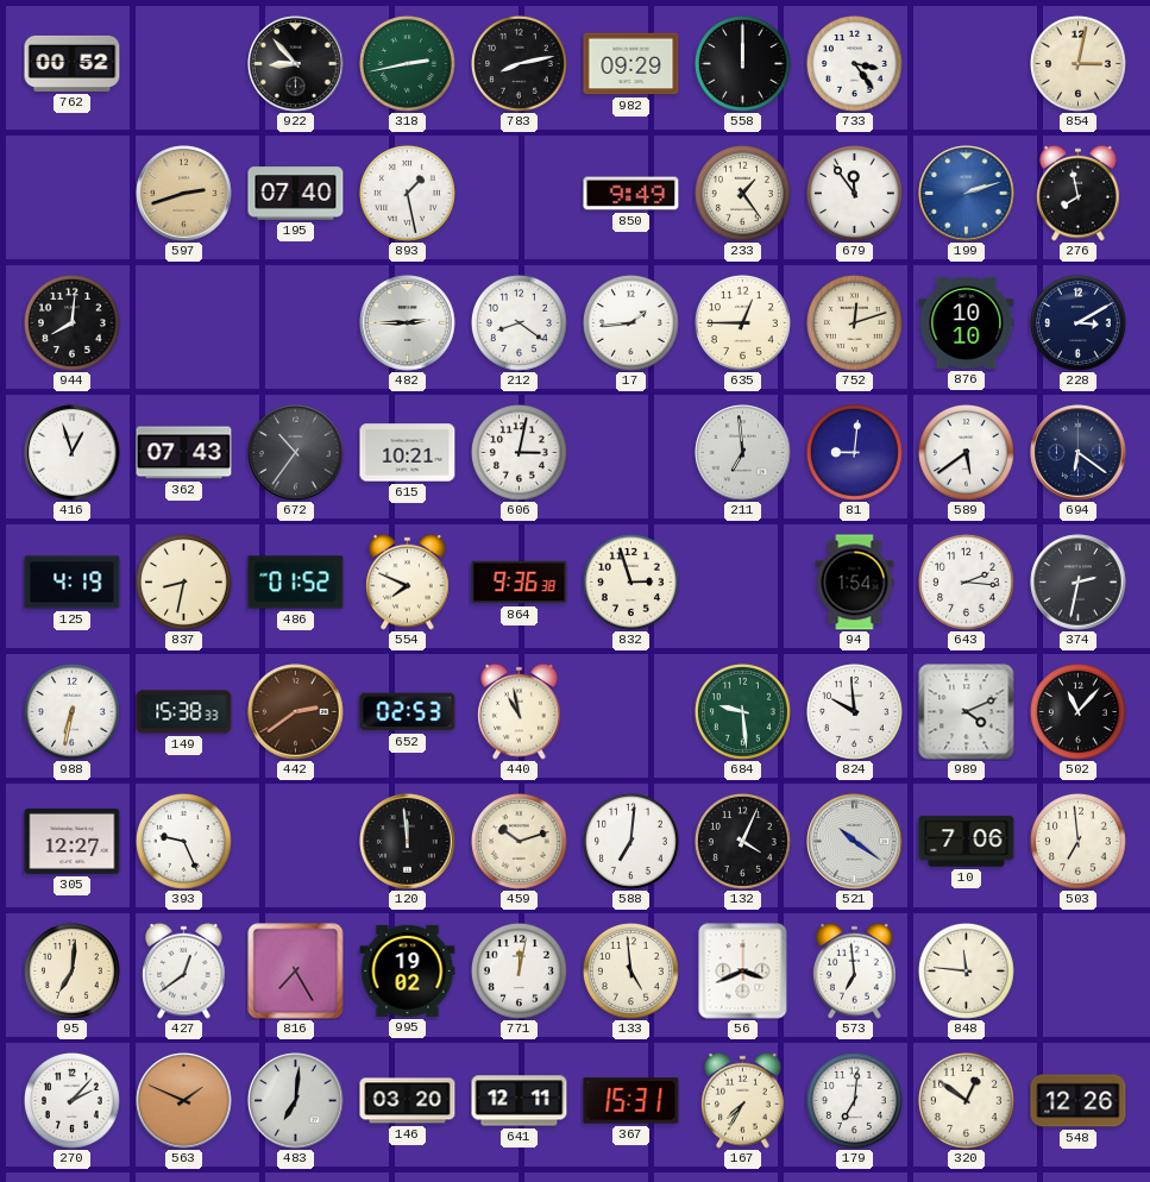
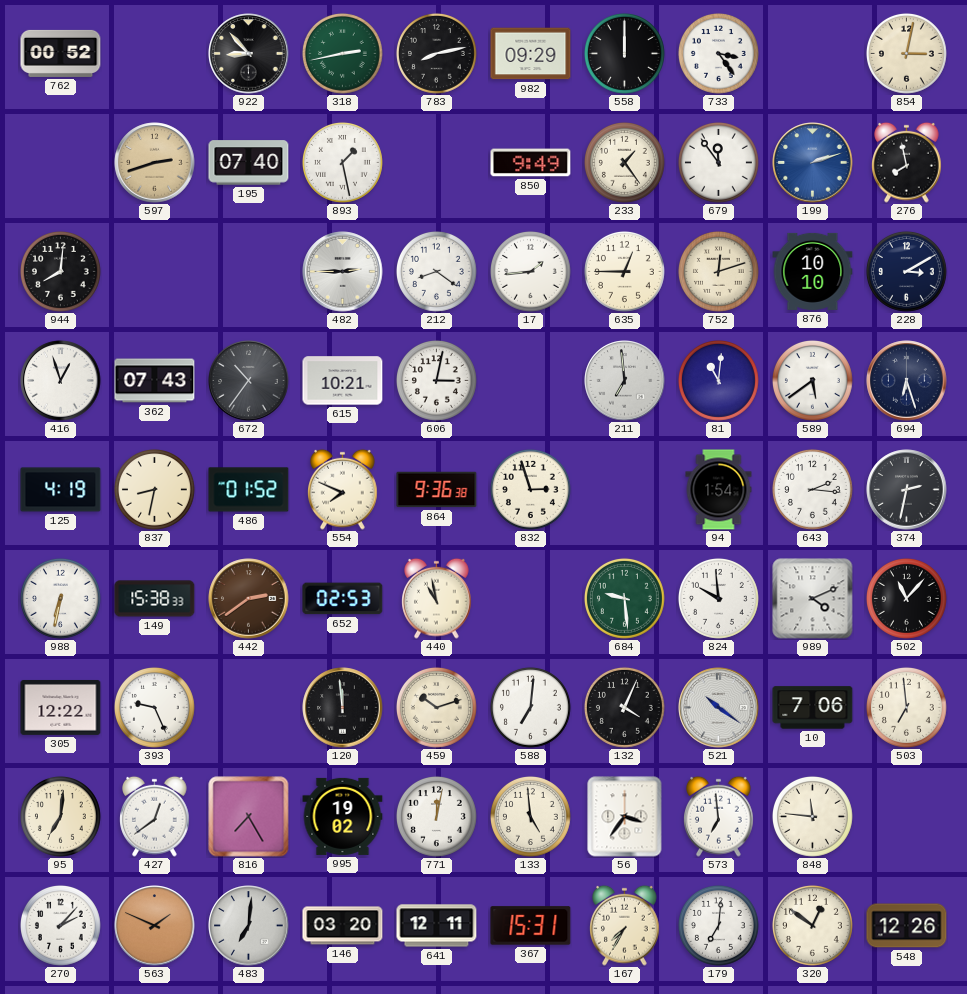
81: 9:01 -> 11:01
694: 6:21 -> 6:27
305: 12:27 -> 12:22
56: 3:41 -> 3:36
